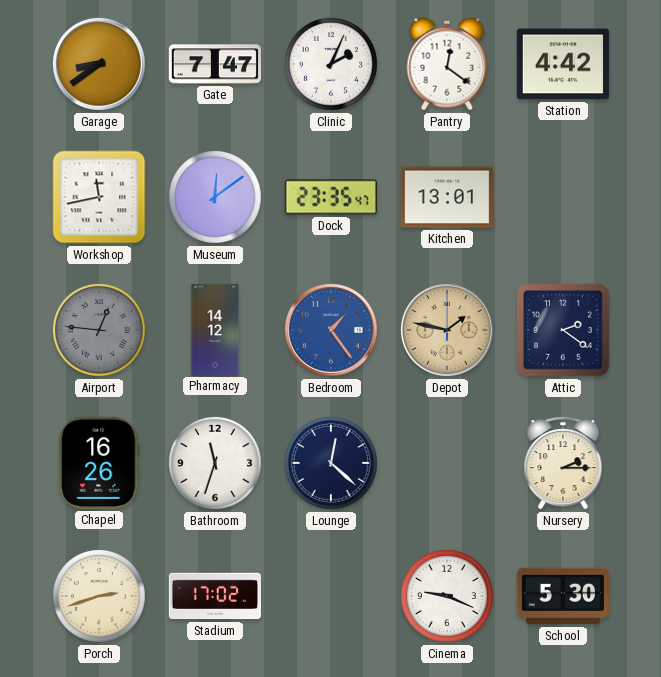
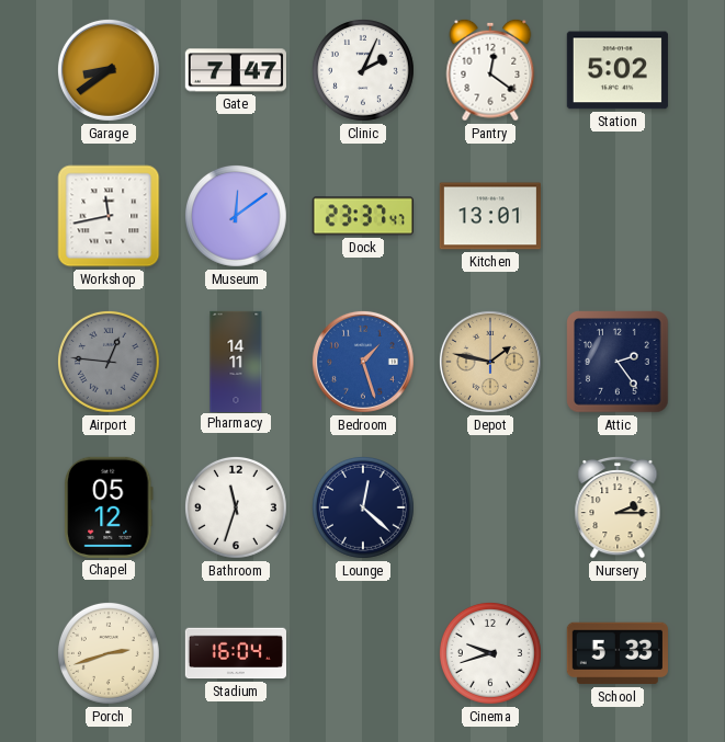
Station: 4:42 -> 5:02
Dock: 23:35 -> 23:37
Pharmacy: 14:12 -> 14:11
Bedroom: 1:24 -> 1:27
Attic: 2:21 -> 2:24
Chapel: 16:26 -> 05:12
Stadium: 17:02 -> 16:04
Cinema: 9:19 -> 9:42
School: 5:30 -> 5:33
